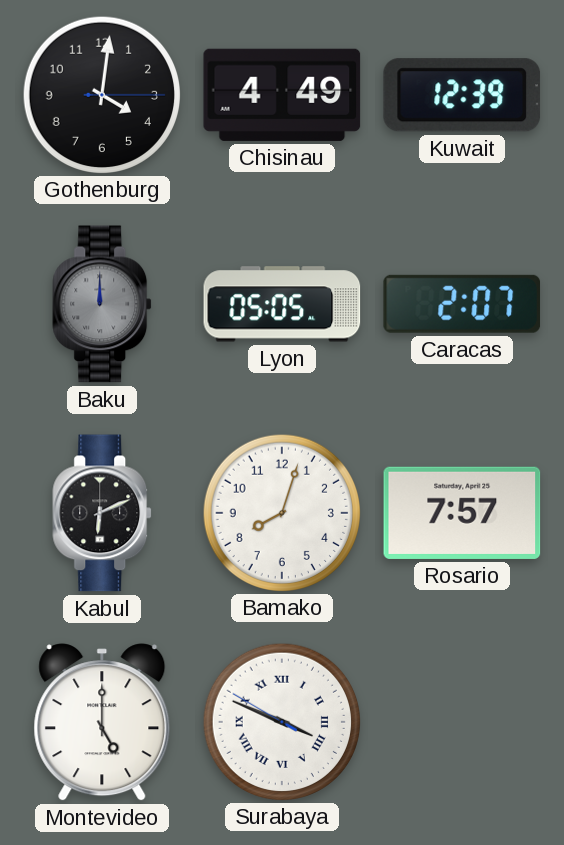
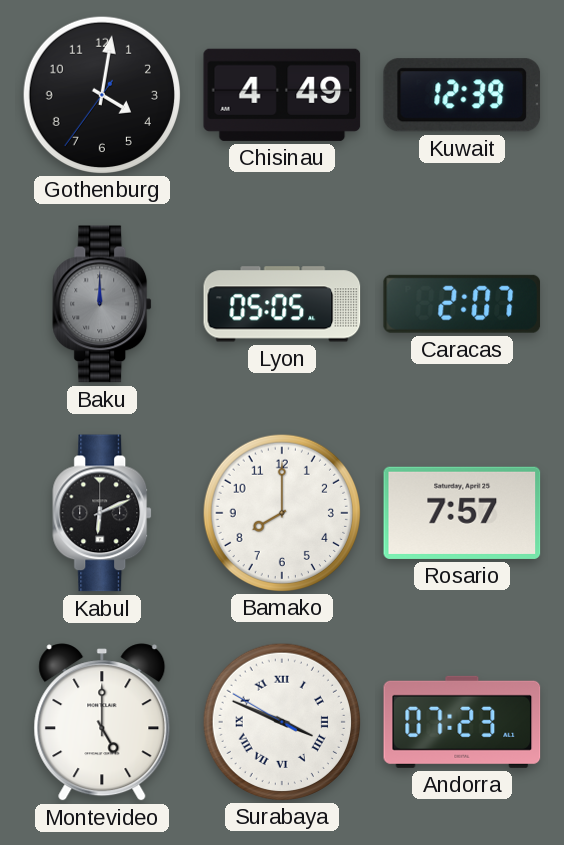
Gothenburg: 4:01:15 -> 4:01:36
Bamako: 8:03 -> 8:00
Andorra: none -> 07:23
